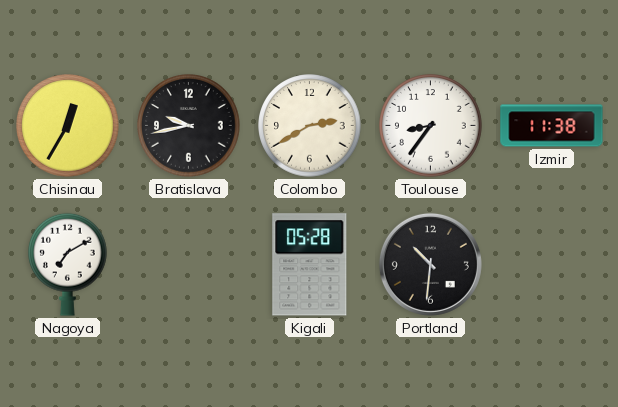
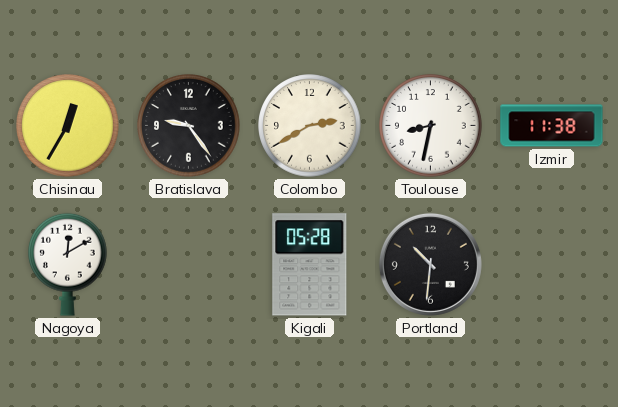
Bratislava: 9:43 -> 9:24
Toulouse: 8:36 -> 8:32
Nagoya: 7:10 -> 12:10
